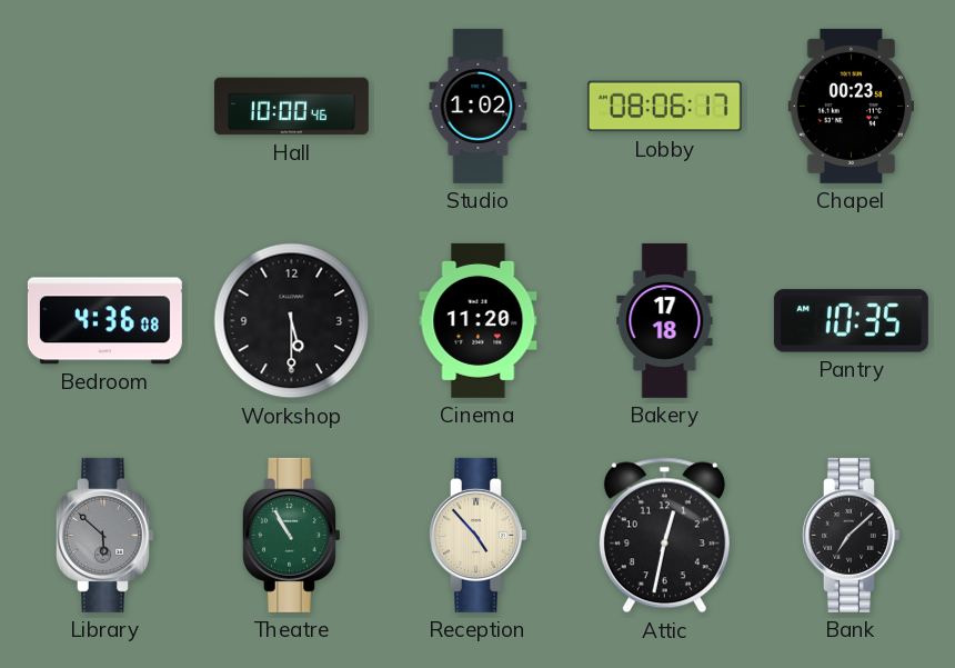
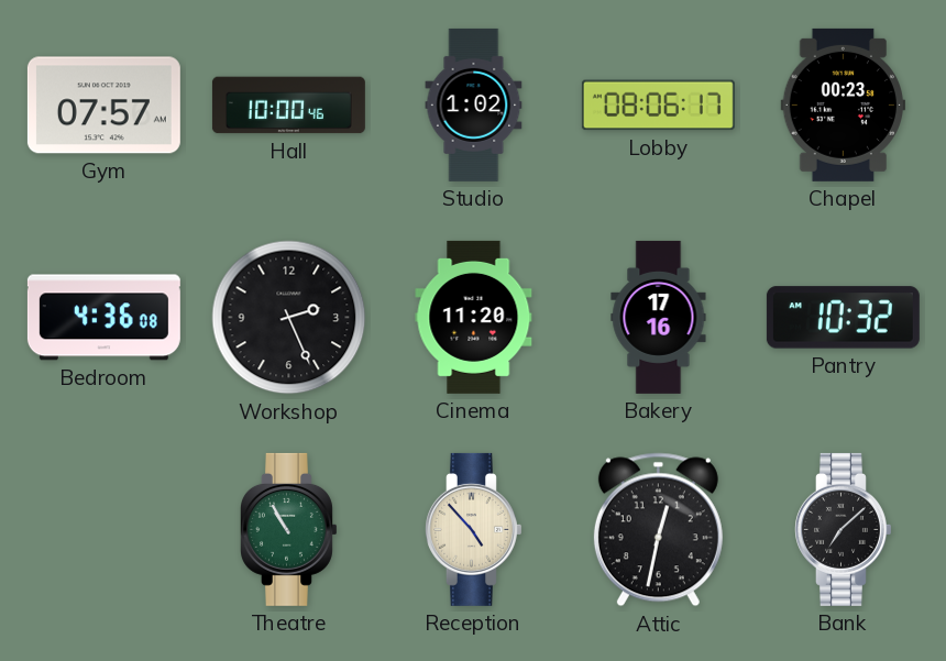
Gym: none -> 07:57
Workshop: 5:30 -> 2:26
Bakery: 17:18 -> 17:16
Pantry: 10:35 -> 10:32
Library: 5:52 -> none
